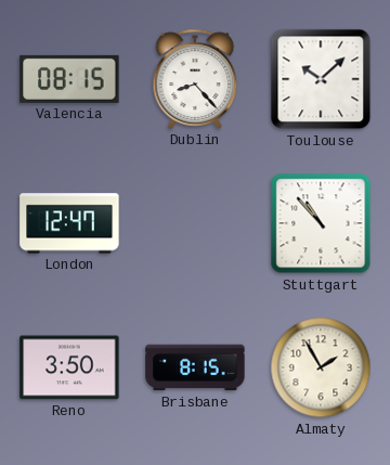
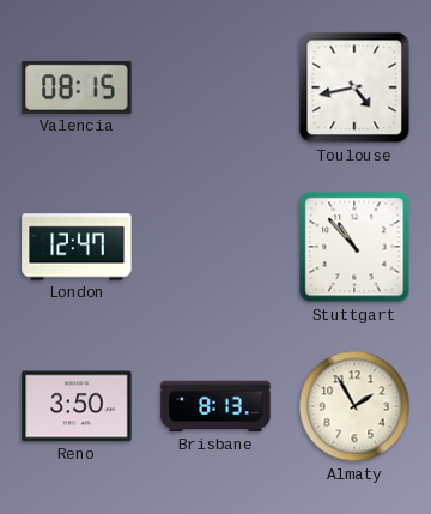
Dublin: 8:23 -> none
Toulouse: 10:08 -> 4:43
Brisbane: 8:15 -> 8:13
